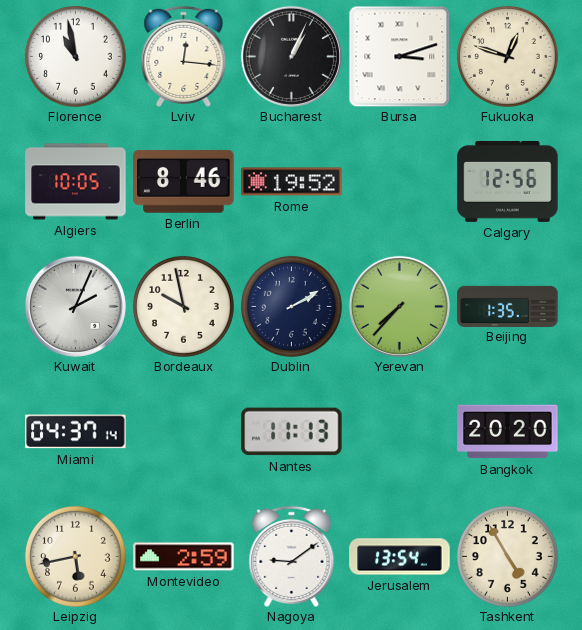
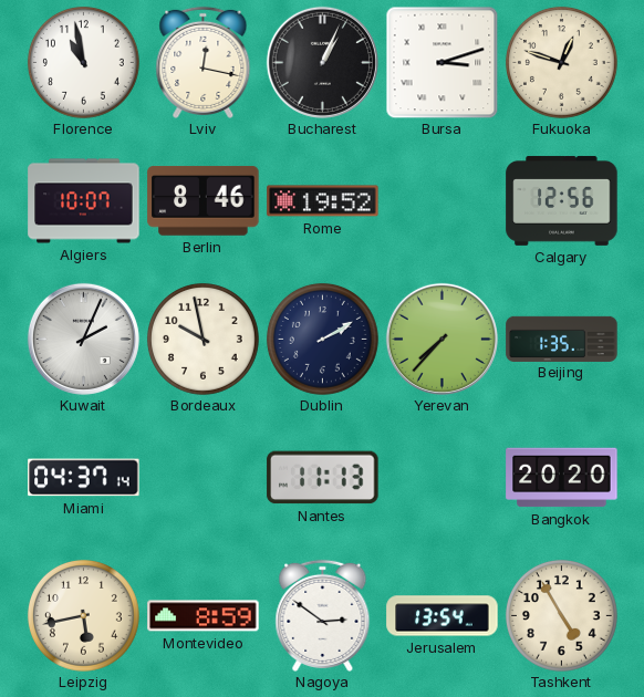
Lviv: 12:16 -> 12:17
Algiers: 10:05 -> 10:07
Montevideo: 2:59 -> 8:59
Nagoya: 9:09 -> 2:51
